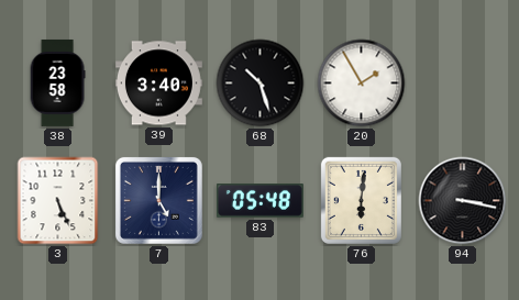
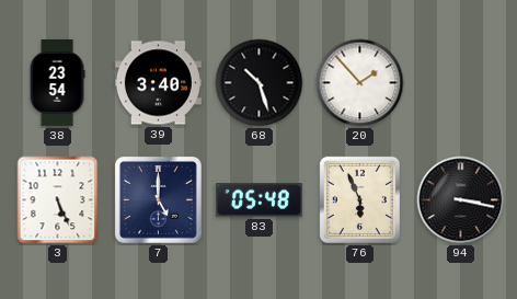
38: 23:58 -> 23:54
20: 1:55 -> 1:53
76: 6:01 -> 5:56
